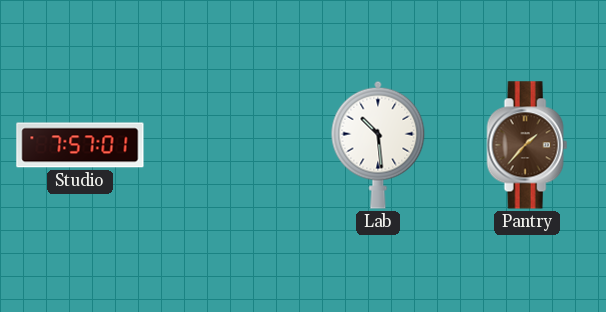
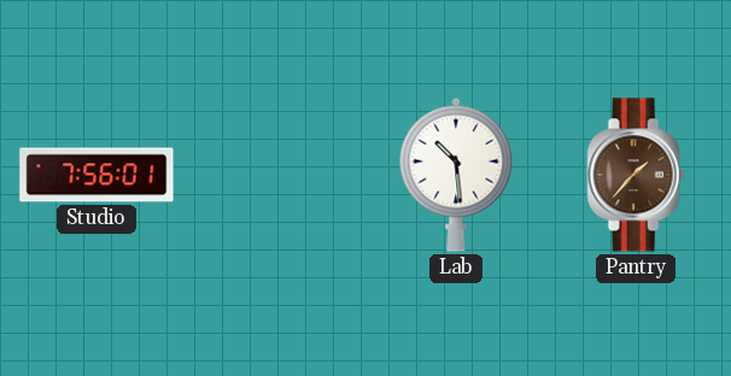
Studio: 7:57 -> 7:56
